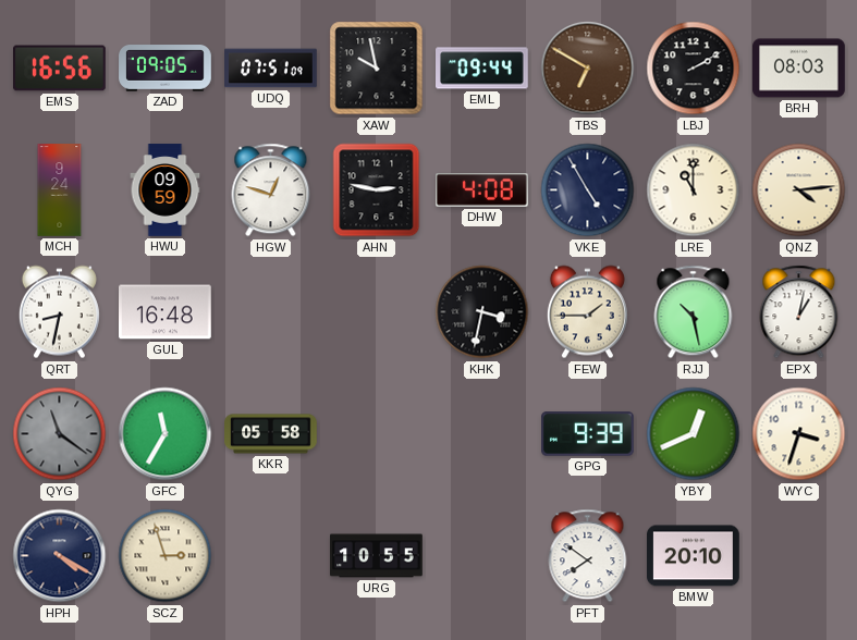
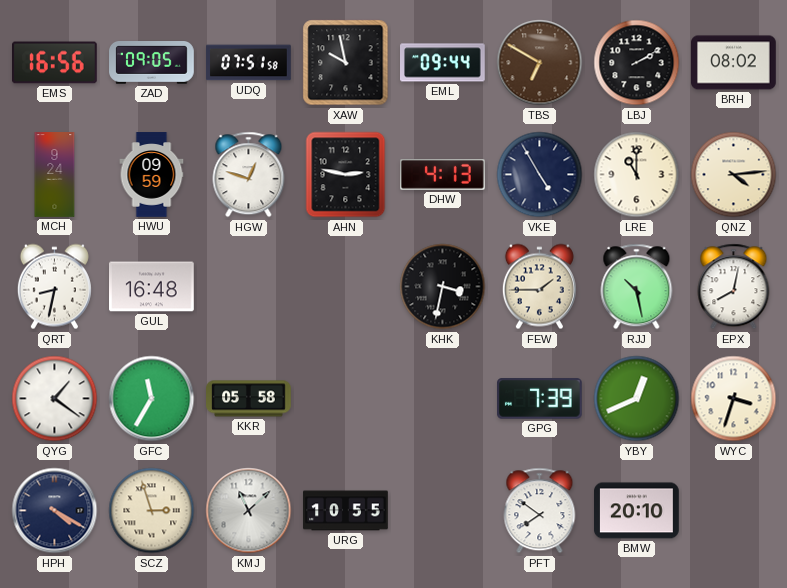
UDQ: 07:51:09 -> 07:51:58
BRH: 08:03 -> 08:02
DHW: 4:08 -> 4:13
EPX: 1:02 -> 8:02
QYG: 11:21 -> 1:21
QYG dial: grey -> white
GPG: 9:39 -> 7:39
KMJ: none -> 11:08
